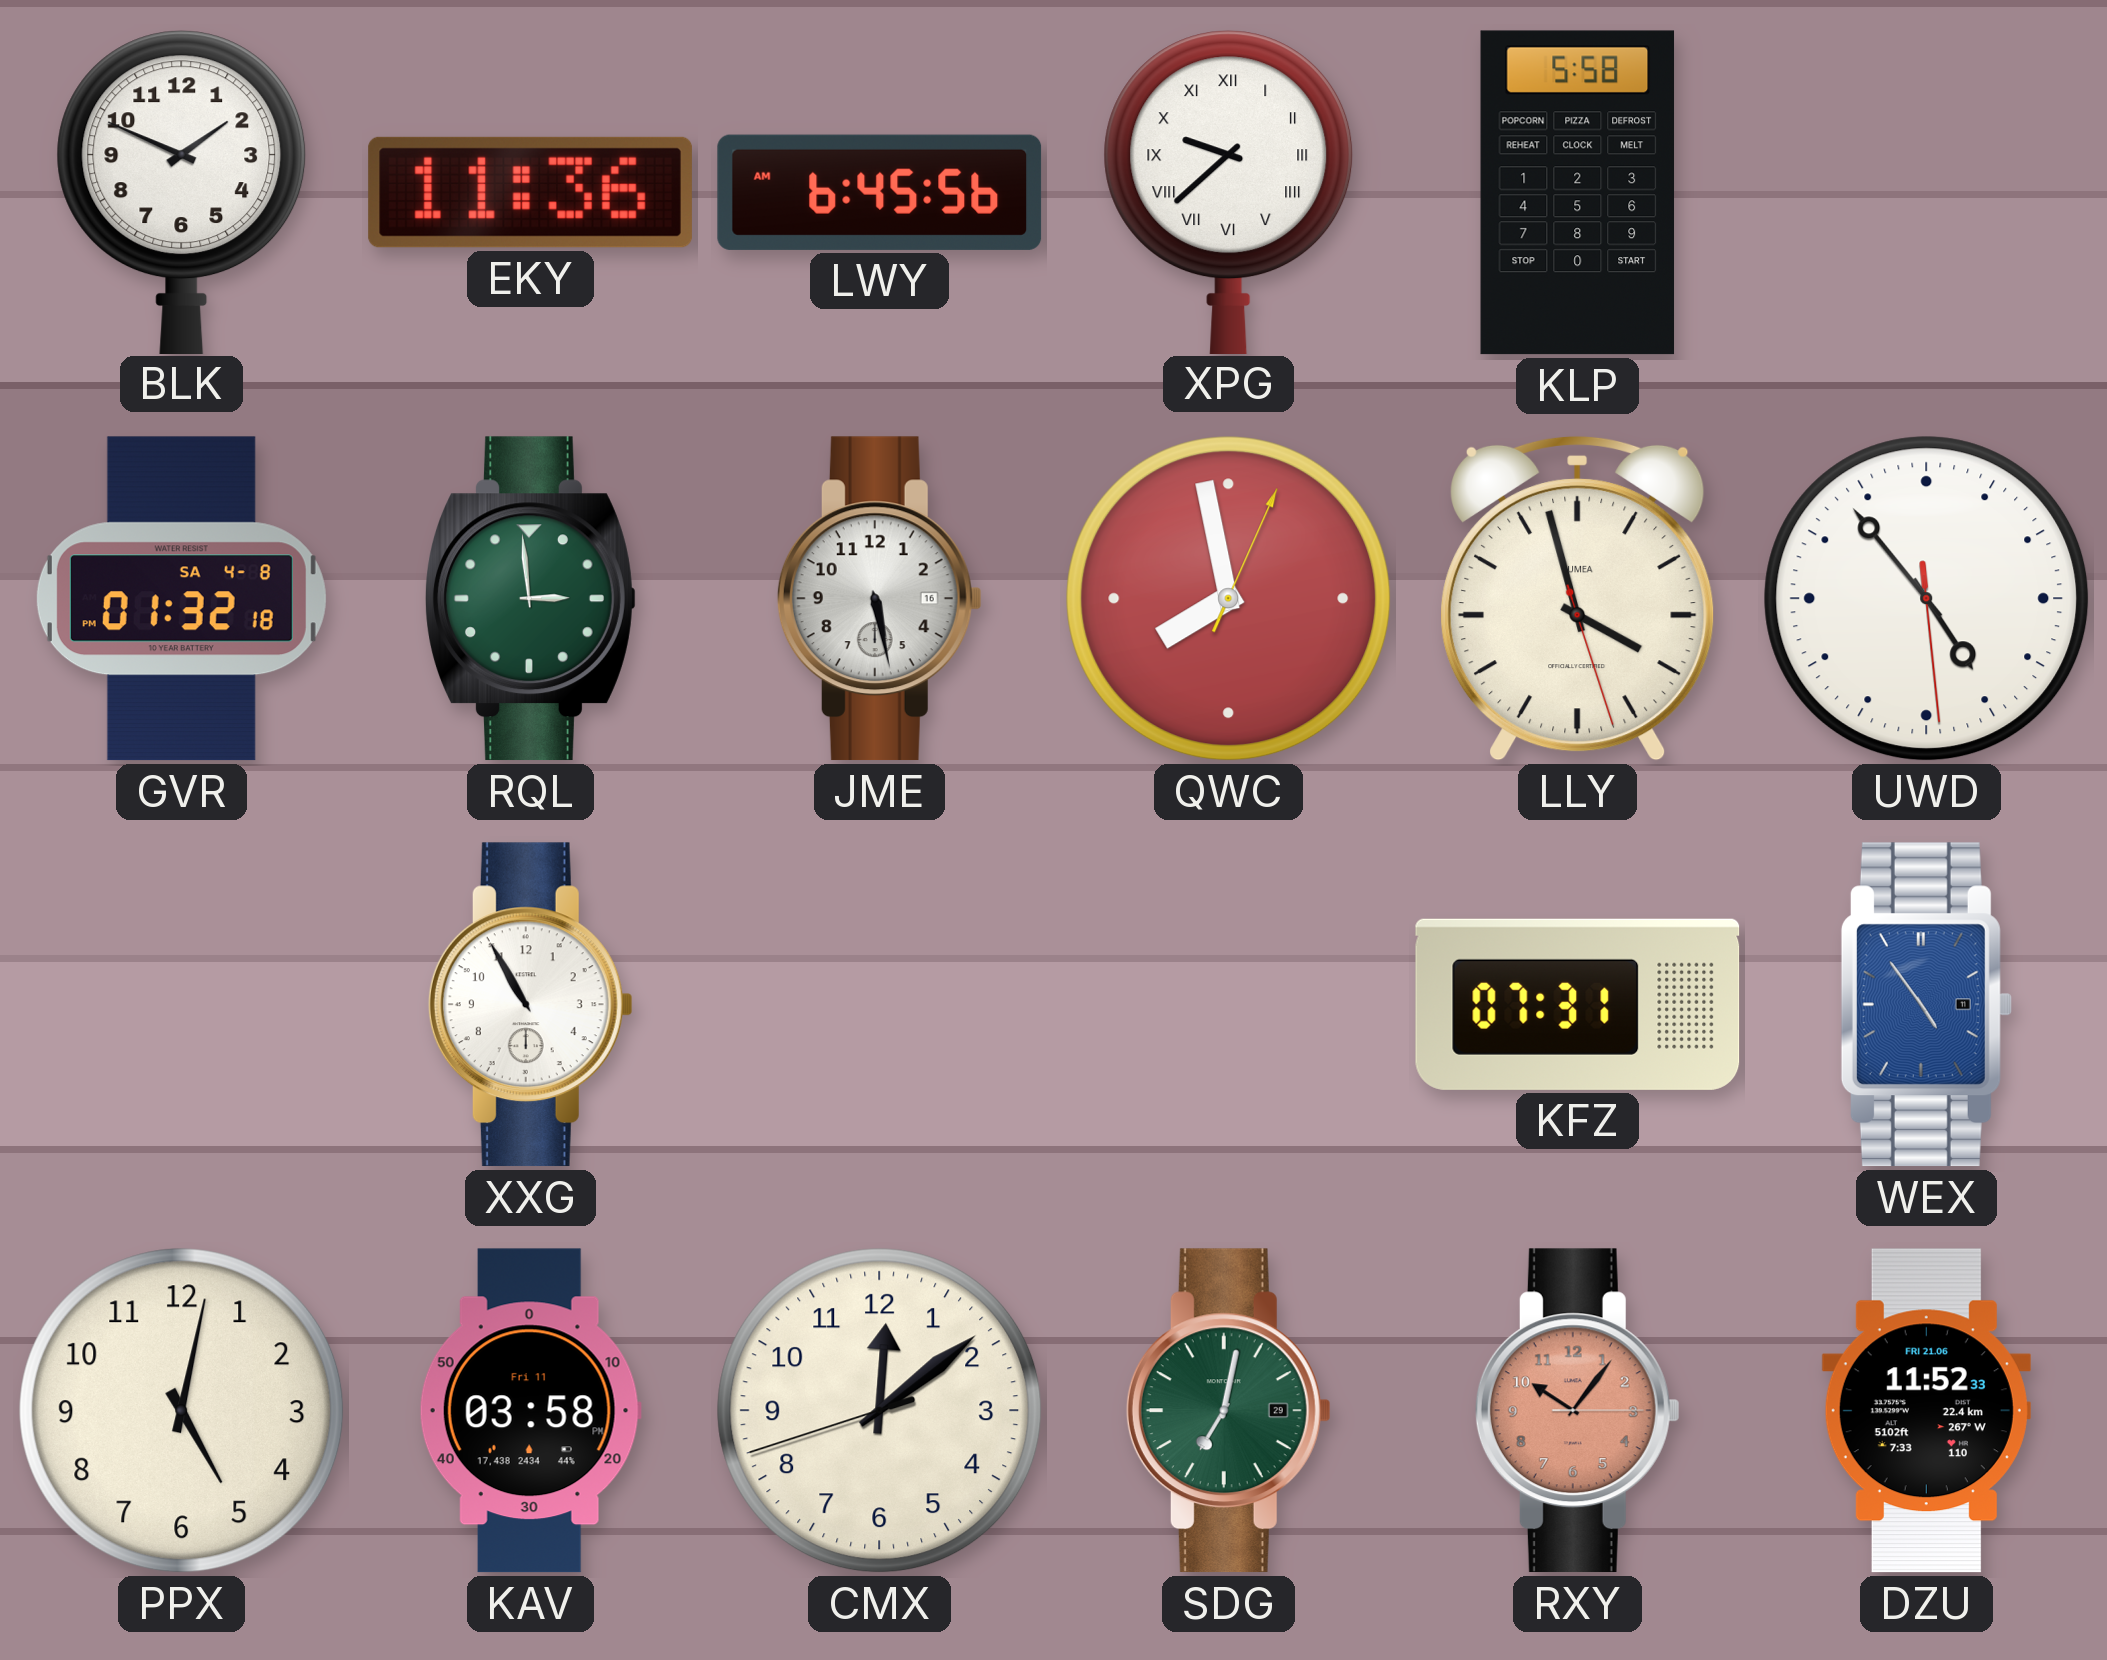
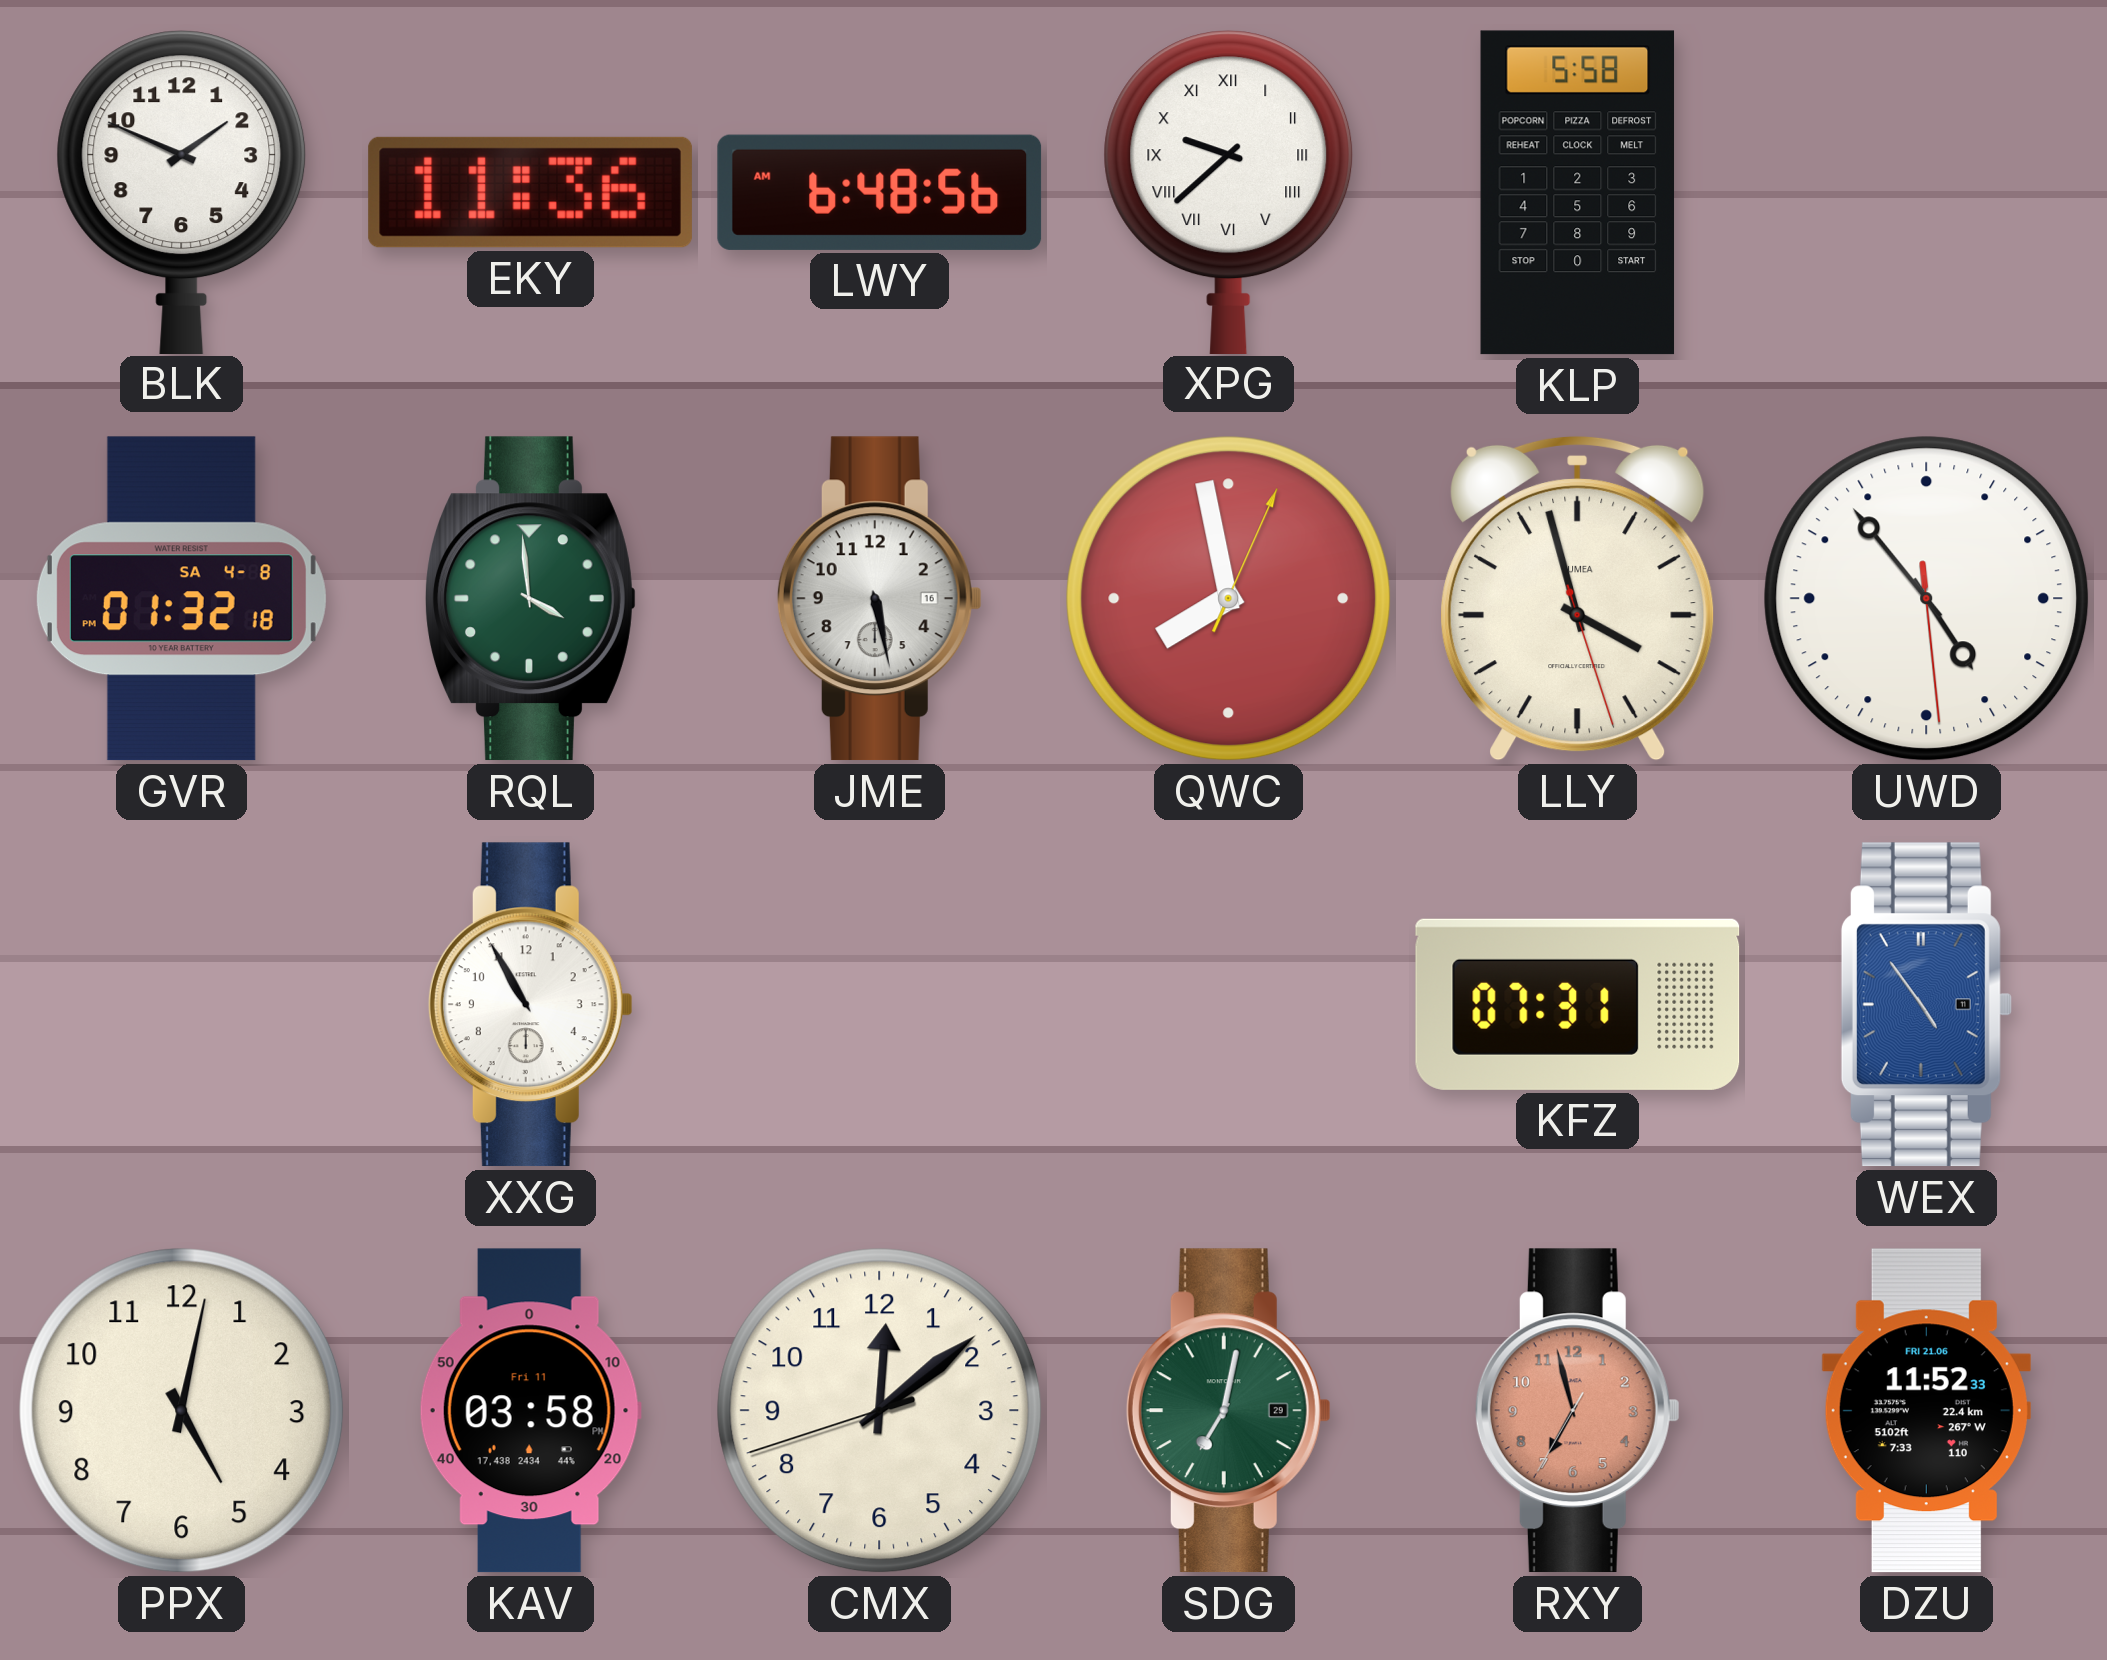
LWY: 6:45 -> 6:48
RQL: 2:59 -> 3:59
RXY: 10:06 -> 6:57
